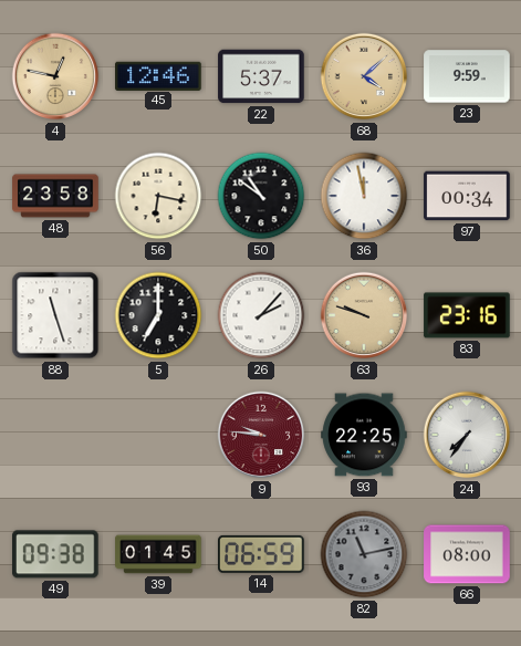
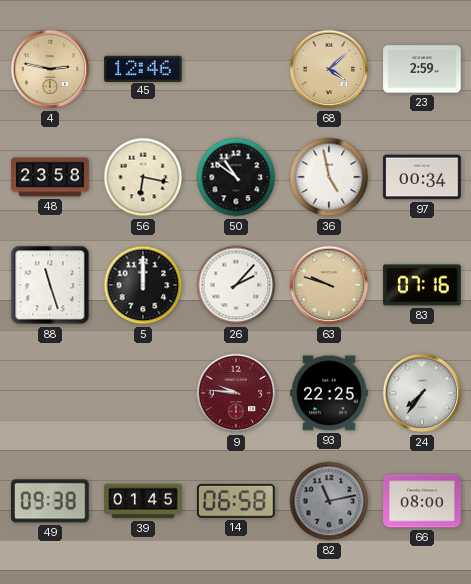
4: 12:47 -> 2:47
22: 5:37 -> none
23: 9:59 -> 2:59
36: 11:58 -> 4:58
5: 7:00 -> 12:00
83: 23:16 -> 07:16
14: 06:59 -> 06:58
